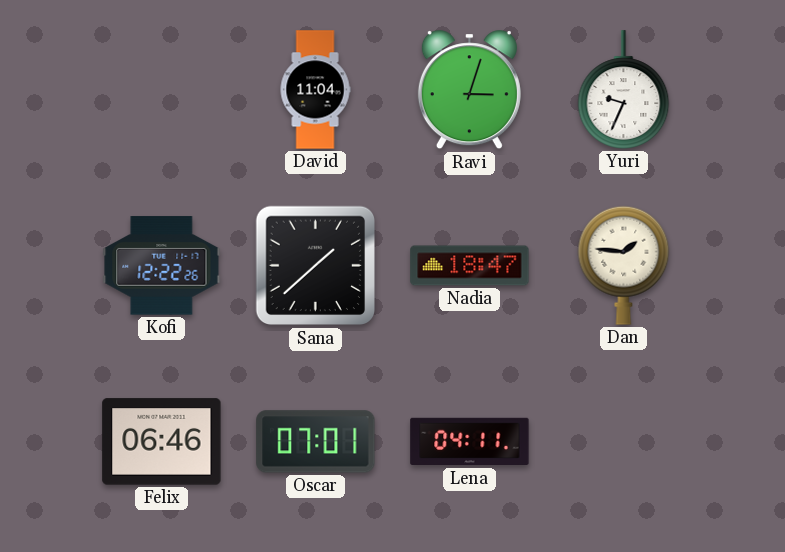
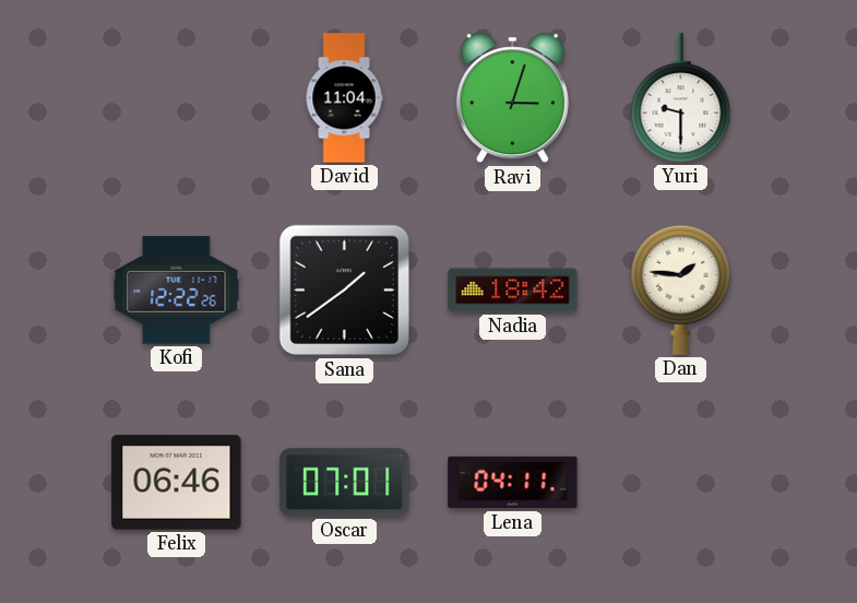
Yuri: 9:34 -> 9:30
Sana: 1:38 -> 1:39
Nadia: 18:47 -> 18:42
